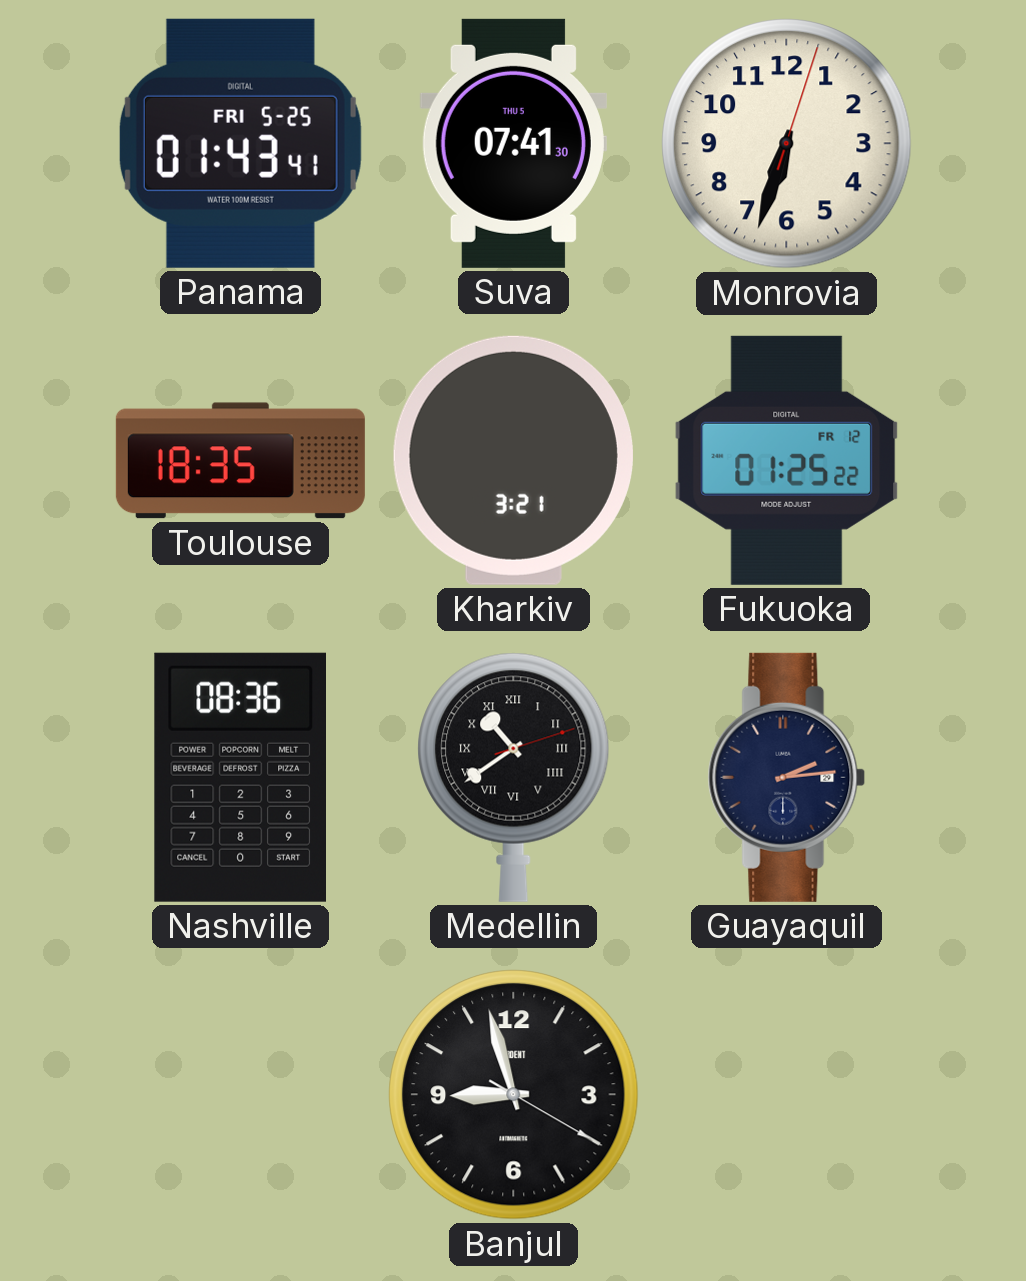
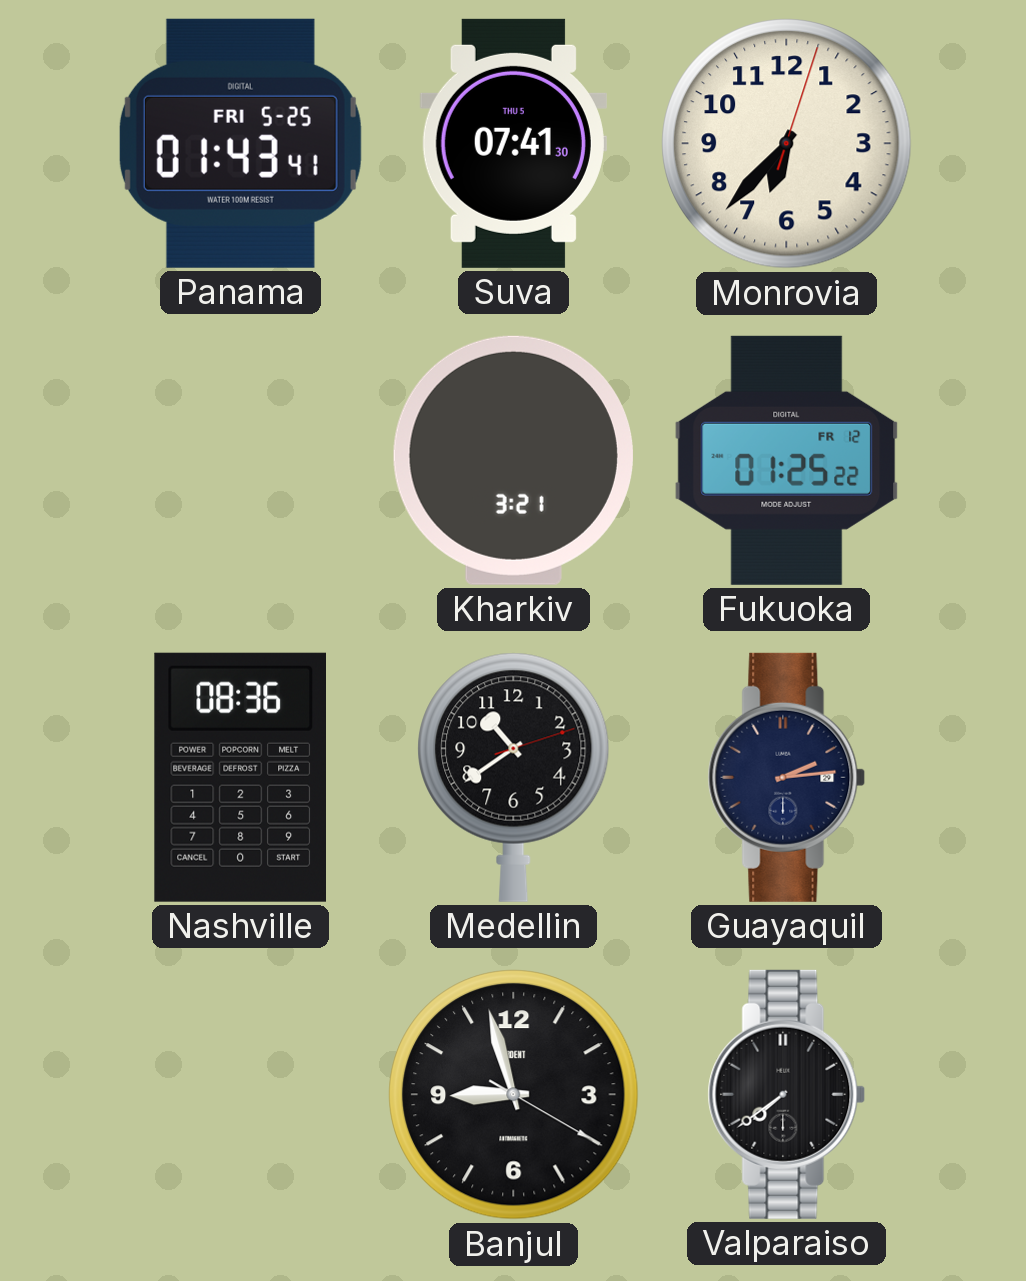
Monrovia: 6:33 -> 6:37
Toulouse: 18:35 -> none
Medellin numerals: Roman -> Arabic
Valparaiso: none -> 7:39
